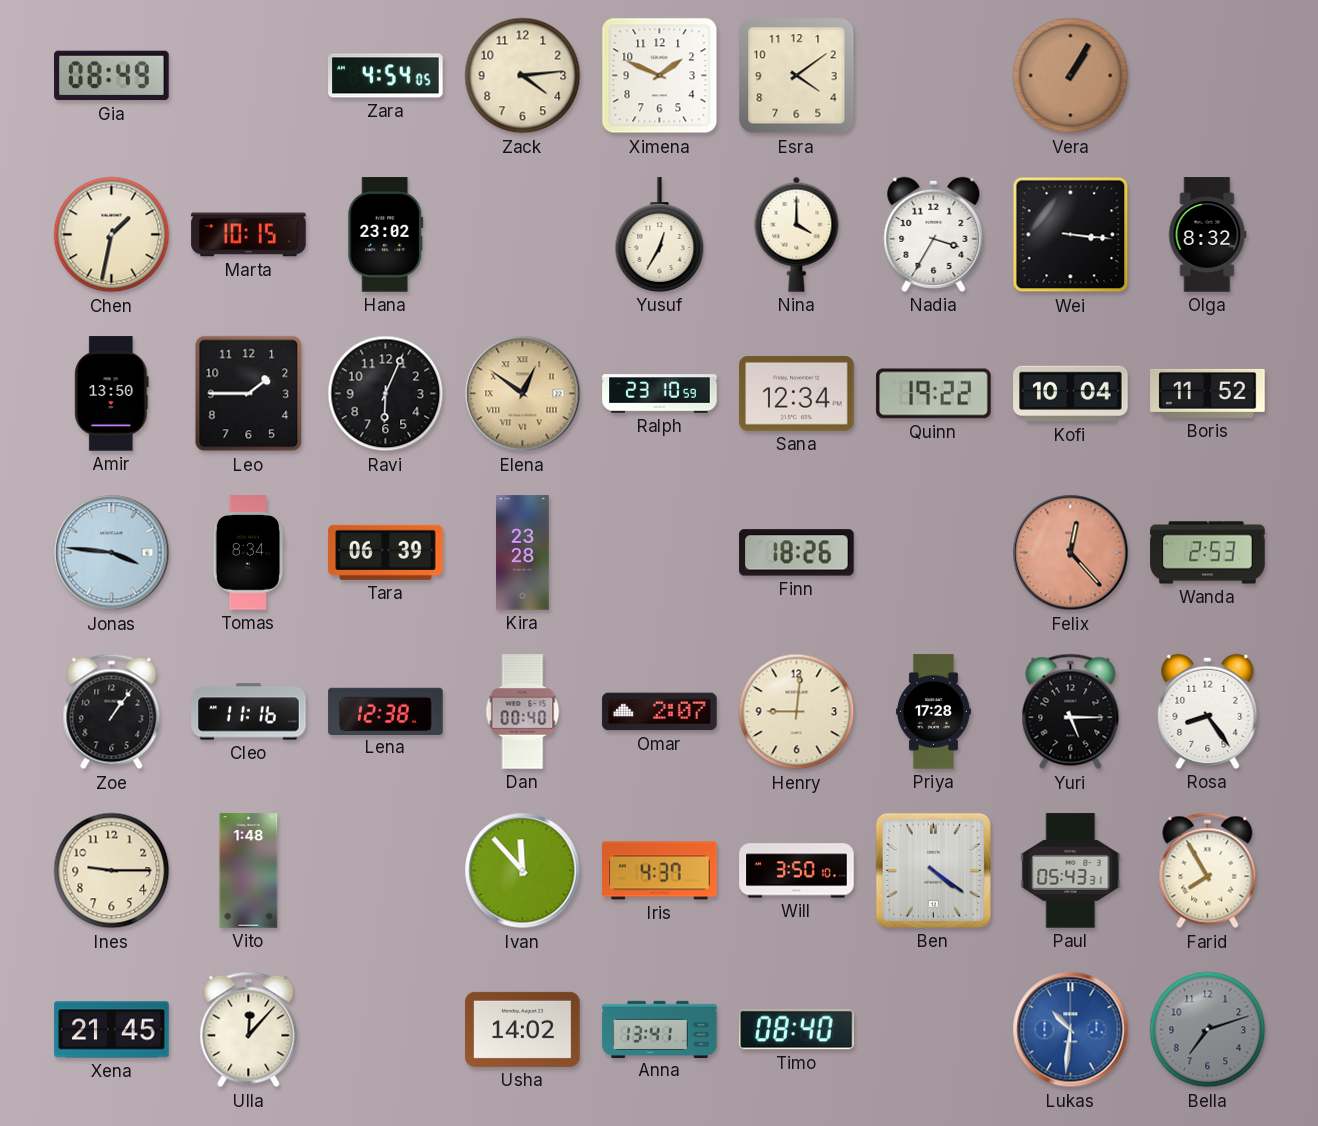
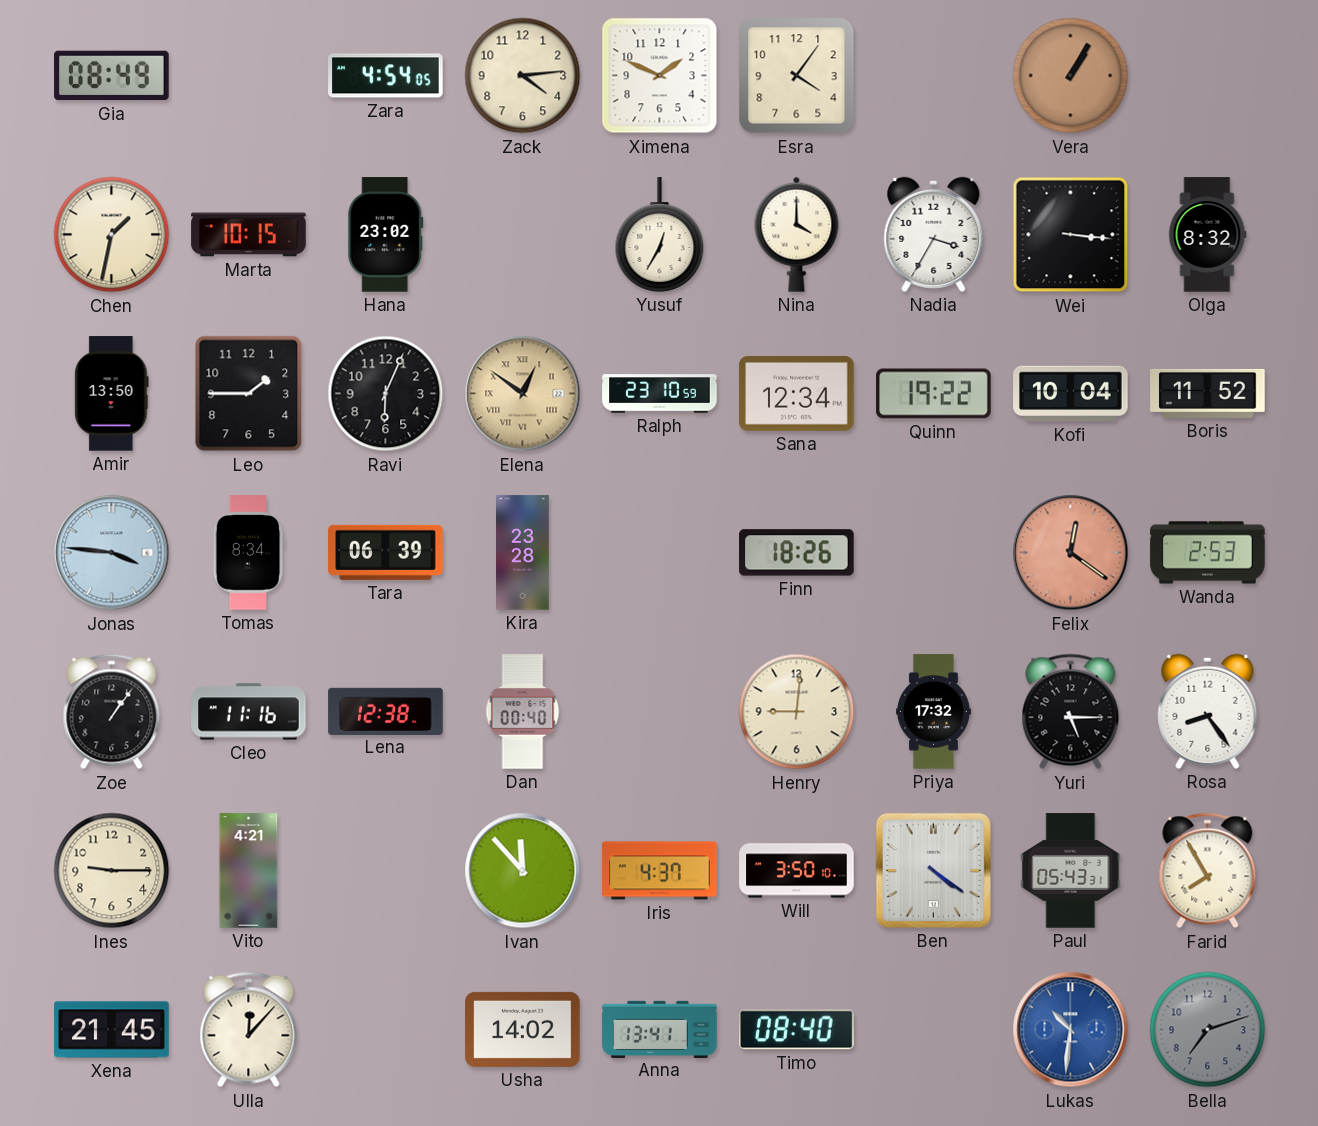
Esra: 4:09 -> 4:06
Felix: 12:23 -> 12:21
Omar: 2:07 -> none
Priya: 17:28 -> 17:32
Vito: 1:48 -> 4:21
